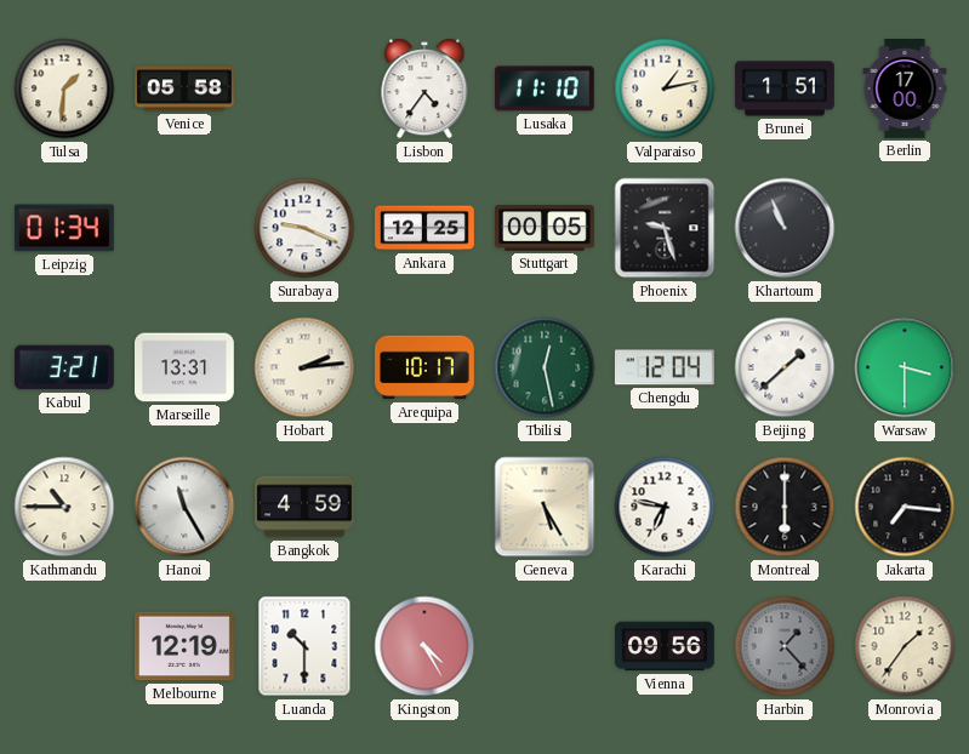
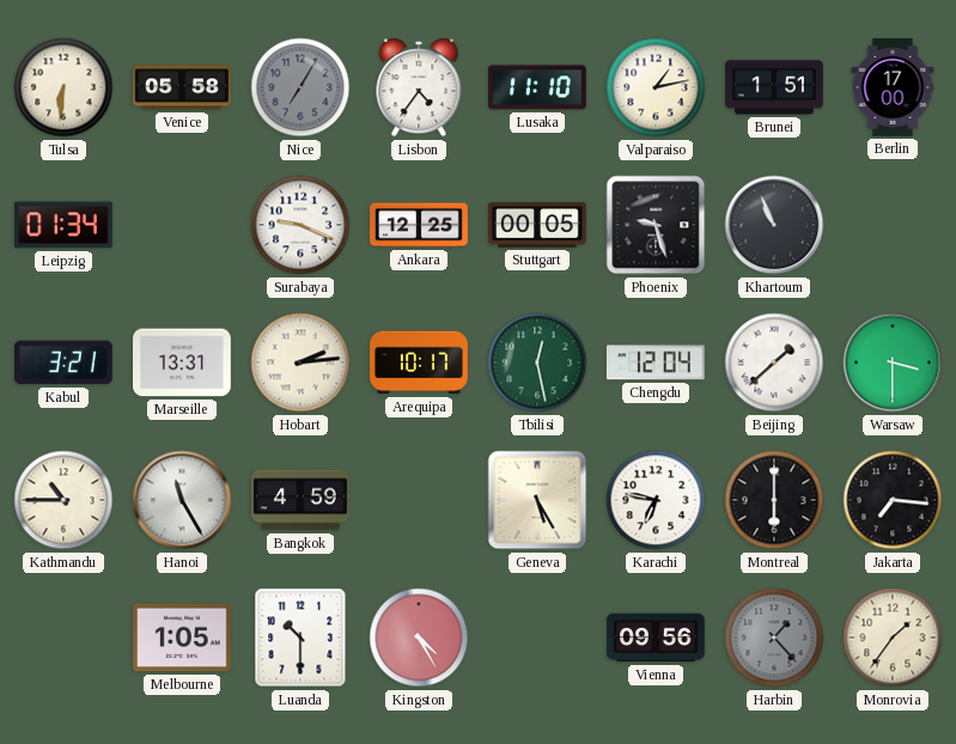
Tulsa: 1:31 -> 6:31
Nice: none -> 7:05
Melbourne: 12:19 -> 1:05
